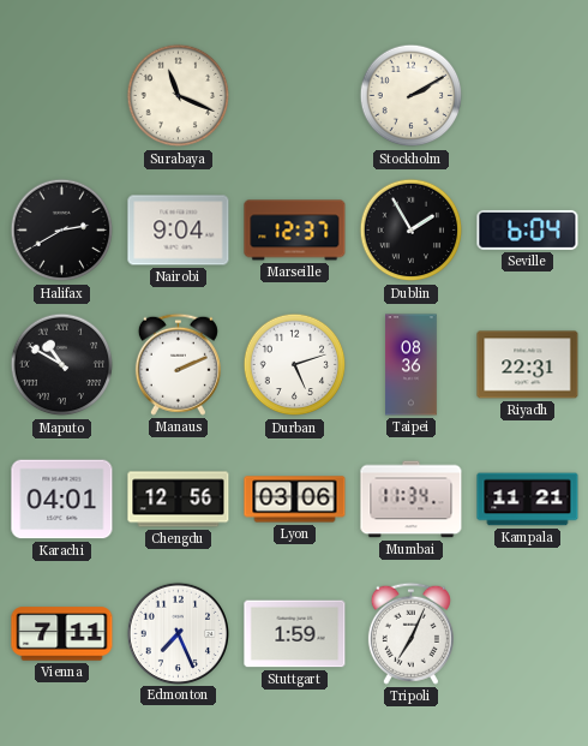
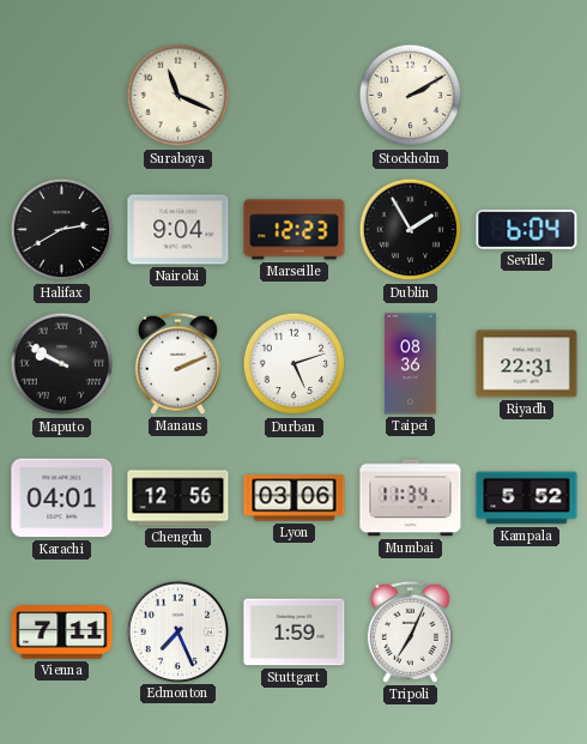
Marseille: 12:37 -> 12:23
Maputo: 10:50 -> 9:50
Kampala: 11:21 -> 5:52
